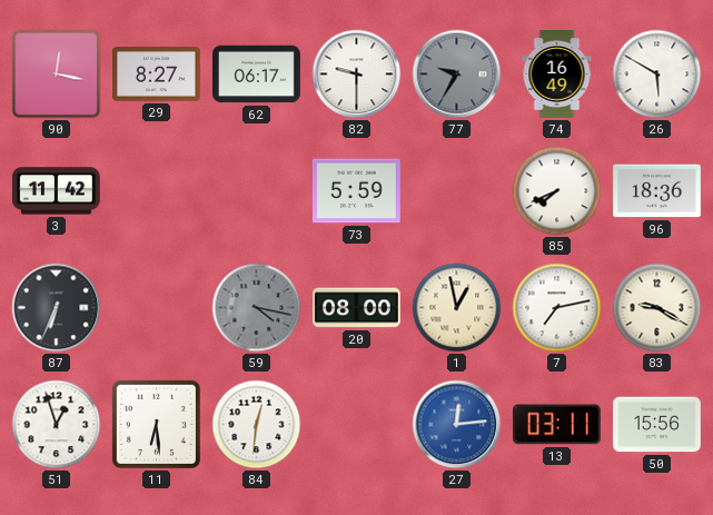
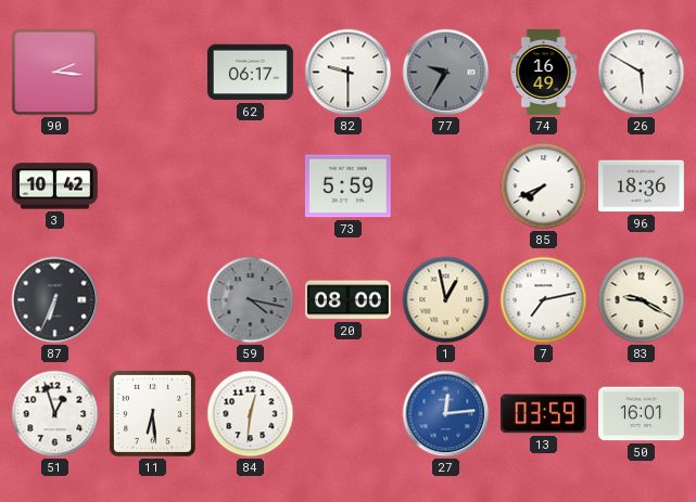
90: 12:17 -> 2:16
29: 8:27 -> none
3: 11:42 -> 10:42
13: 03:11 -> 03:59
50: 15:56 -> 16:01
